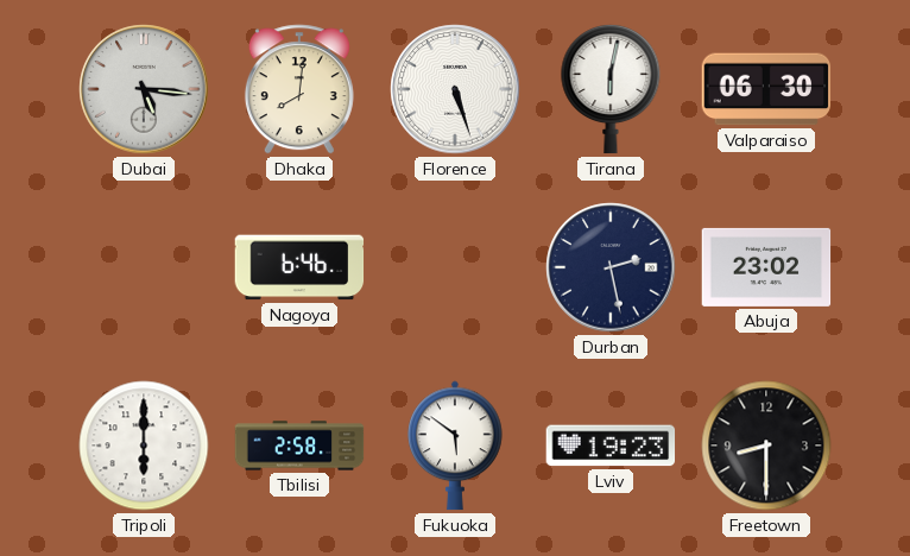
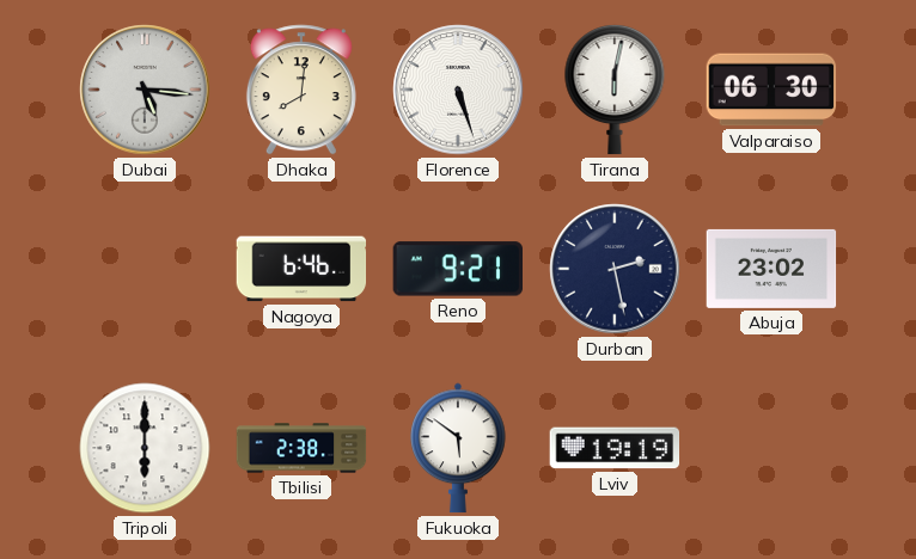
Reno: none -> 9:21
Tbilisi: 2:58 -> 2:38
Lviv: 19:23 -> 19:19
Freetown: 8:30 -> none
